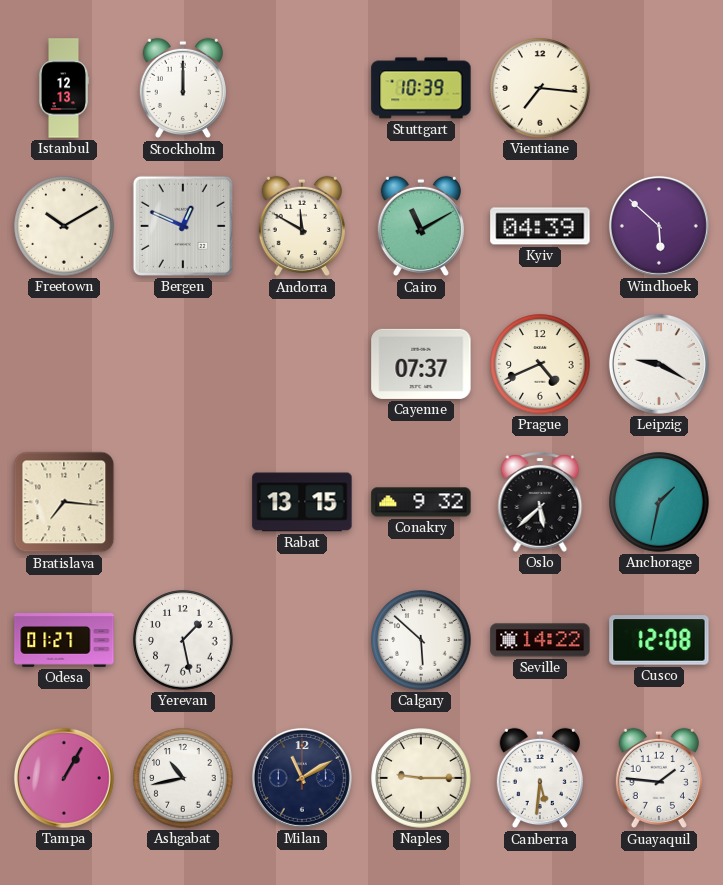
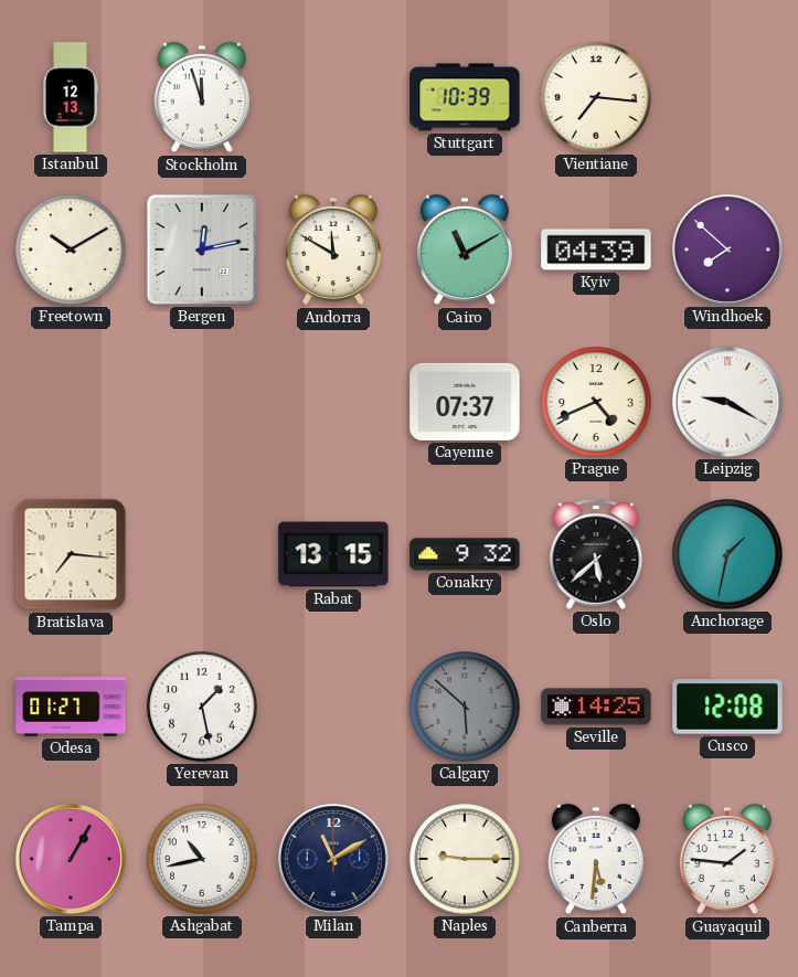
Stockholm: 12:00 -> 11:57
Bergen: 12:49 -> 12:13
Windhoek: 5:52 -> 7:52
Calgary dial: white -> grey
Seville: 14:22 -> 14:25
